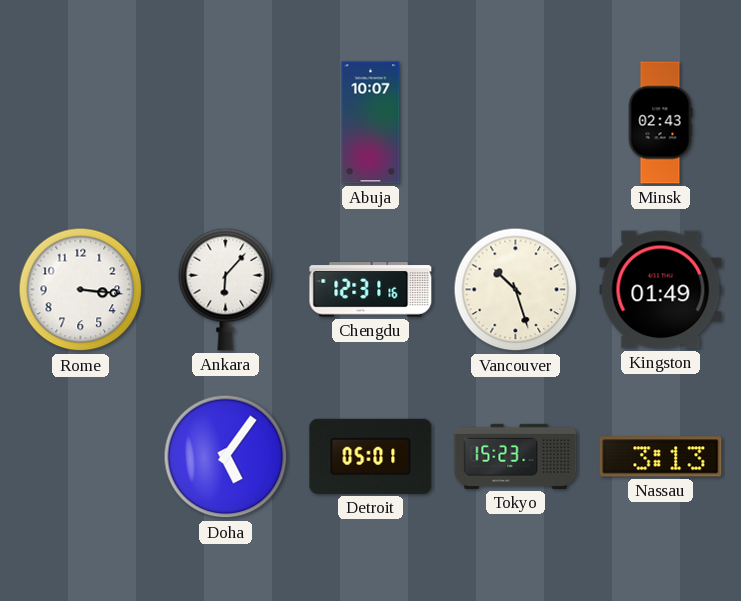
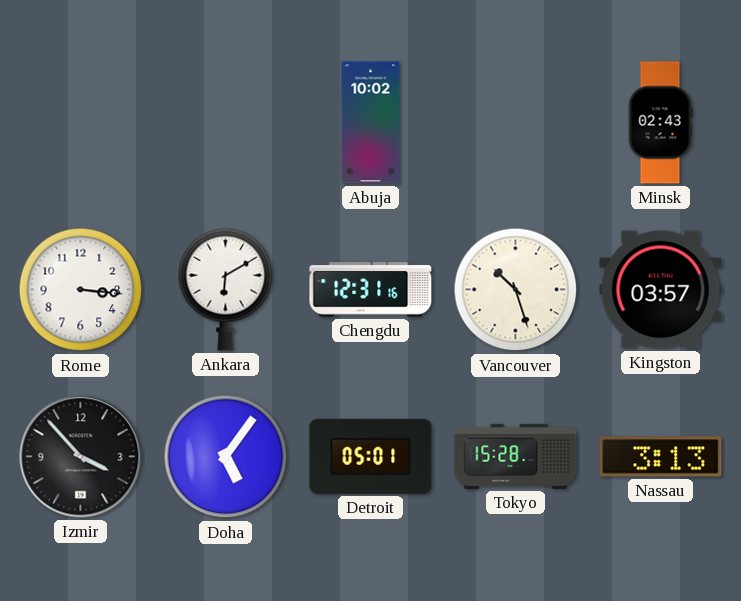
Abuja: 10:07 -> 10:02
Ankara: 6:07 -> 6:10
Kingston: 01:49 -> 03:57
Izmir: none -> 3:53
Tokyo: 15:23 -> 15:28
